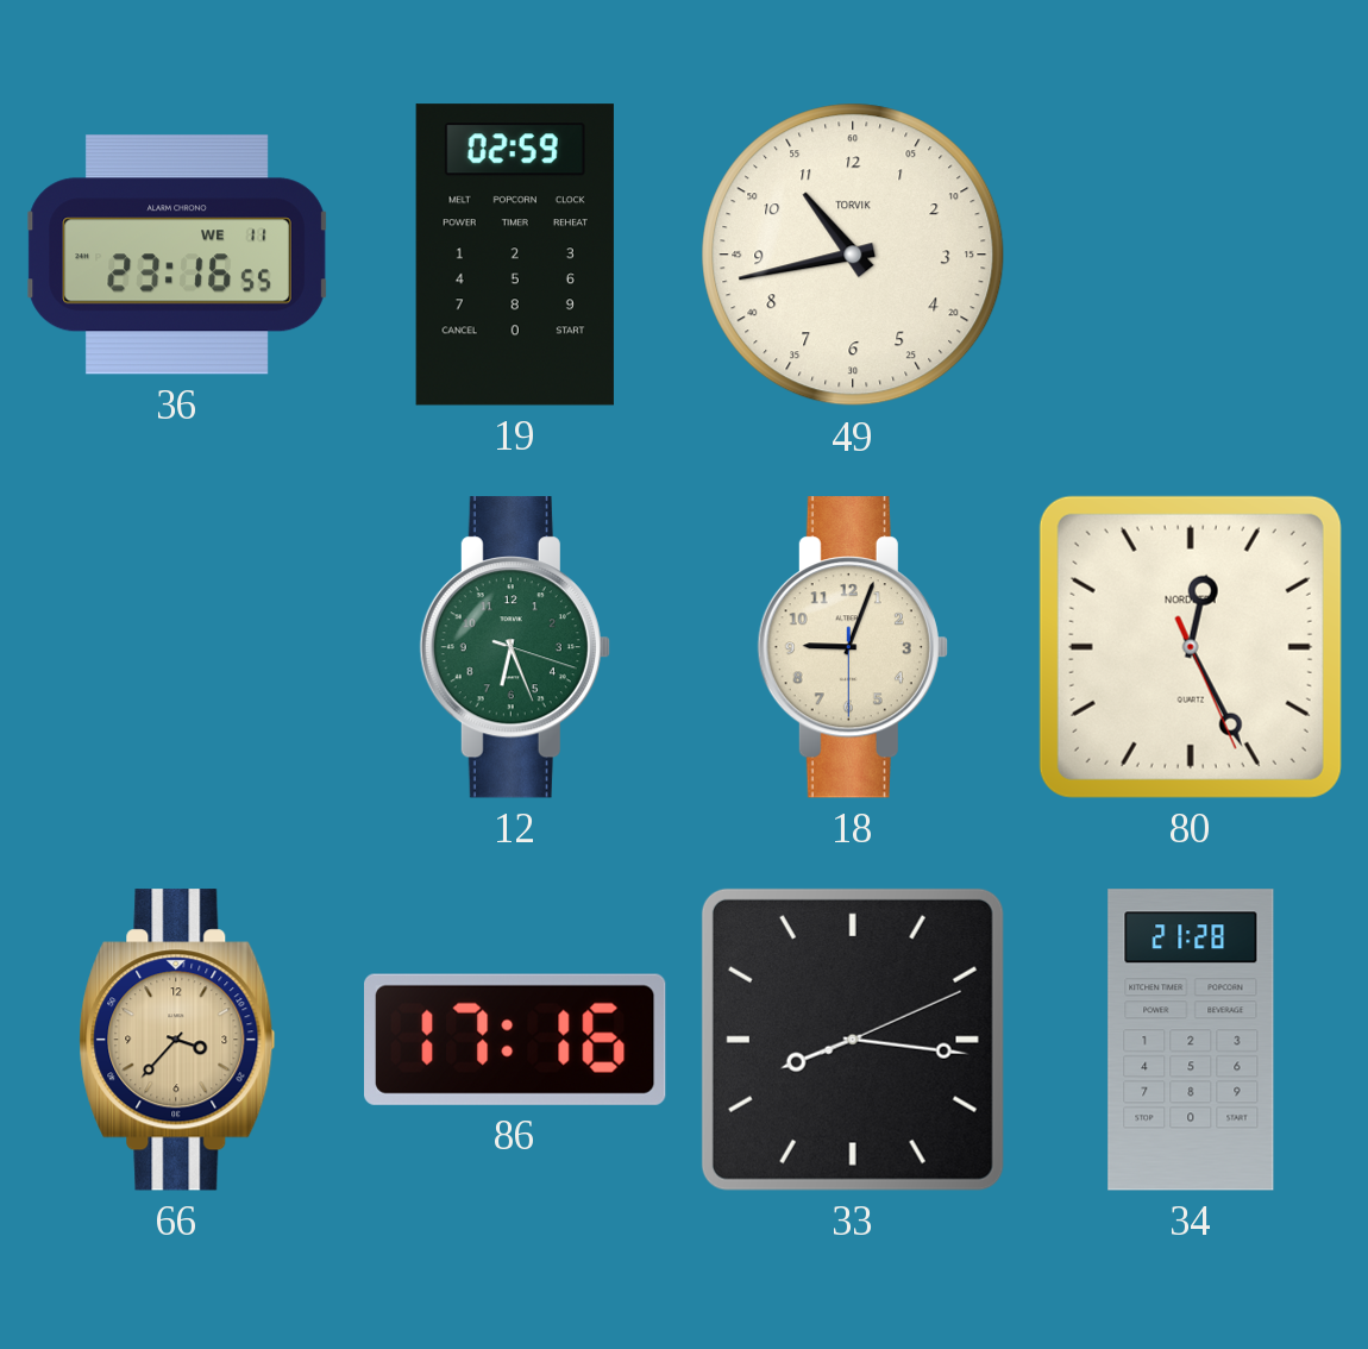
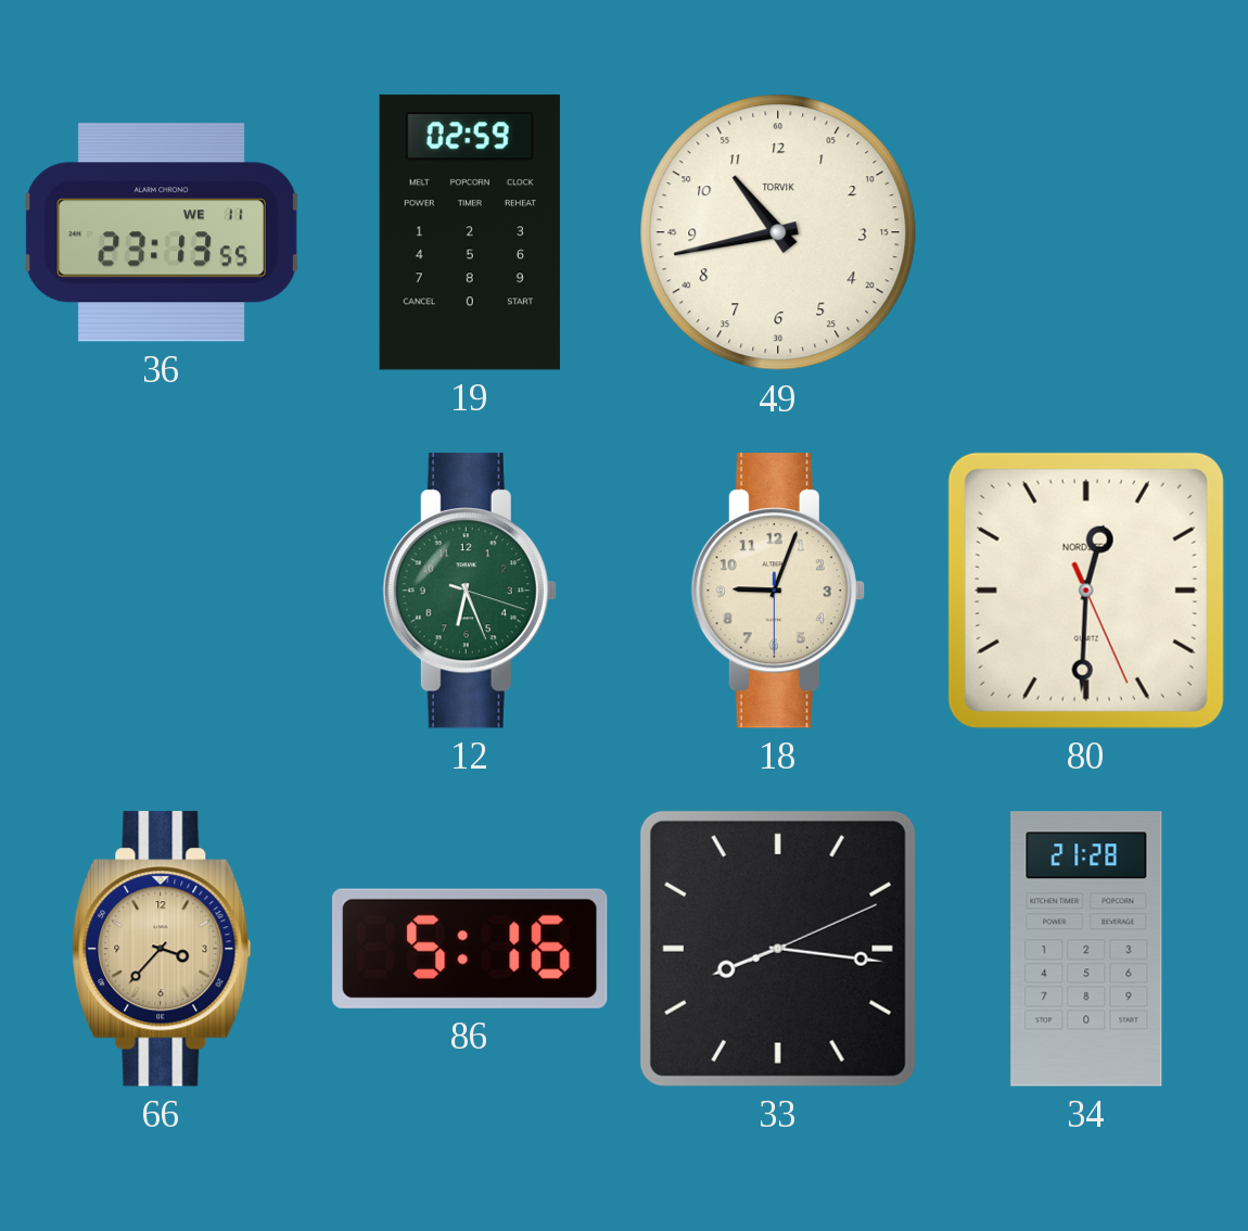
36: 23:16 -> 23:13
80: 12:25 -> 12:30
86: 17:16 -> 5:16
